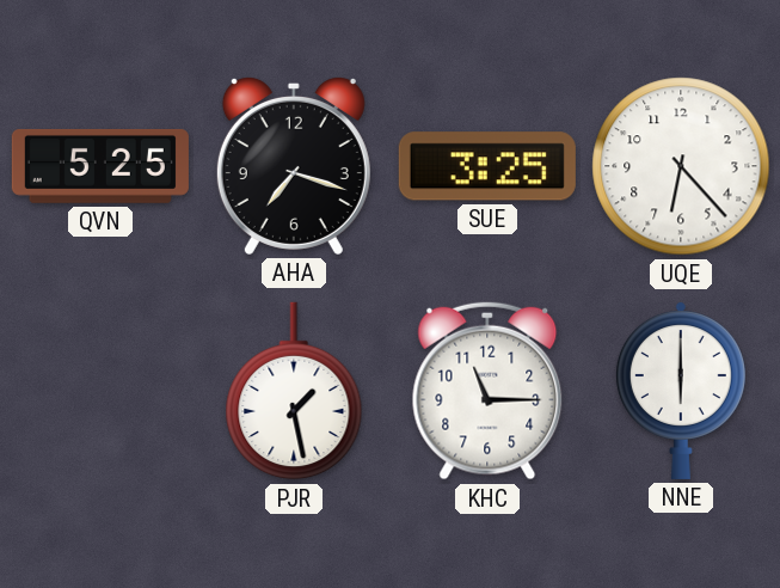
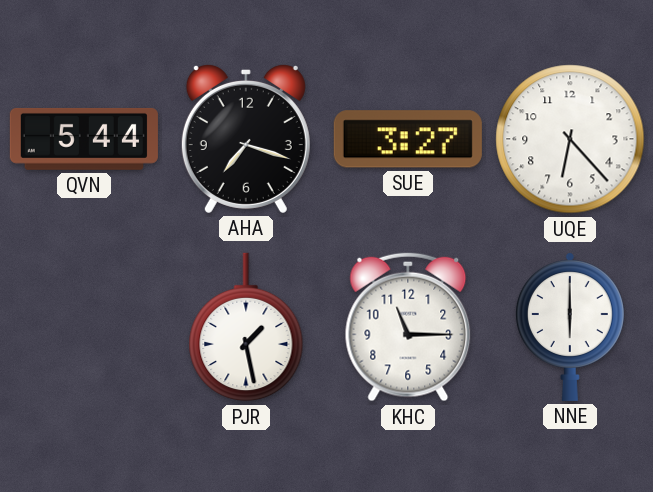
QVN: 5:25 -> 5:44
SUE: 3:25 -> 3:27
